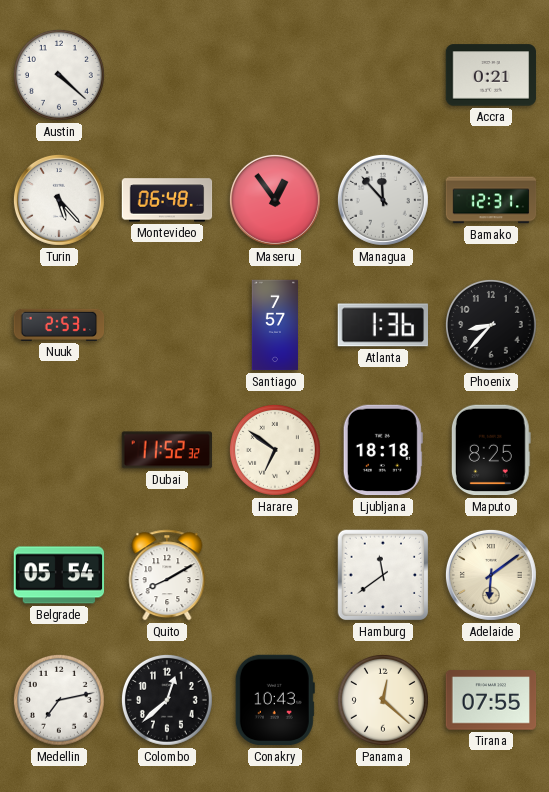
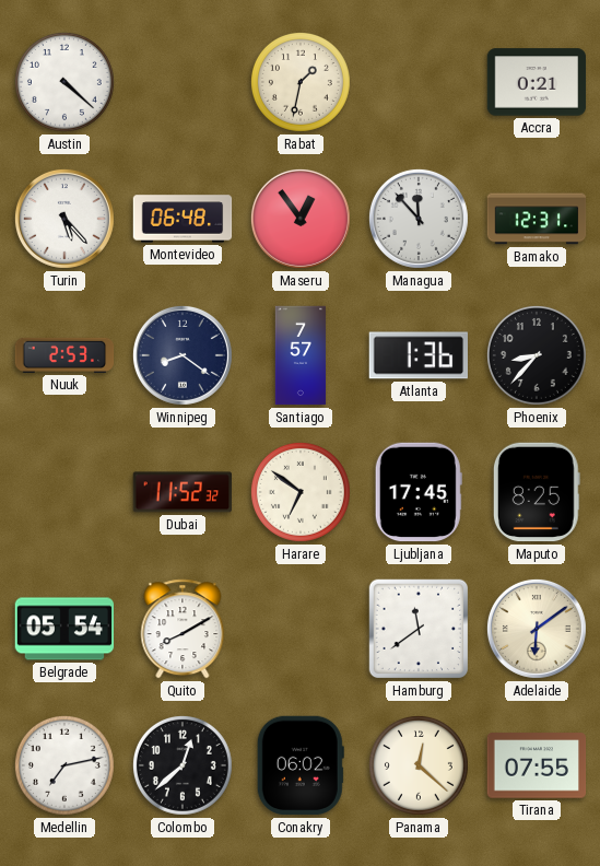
Rabat: none -> 1:32
Winnipeg: none -> 8:21
Ljubljana: 18:18 -> 17:45
Conakry: 10:43 -> 06:02
